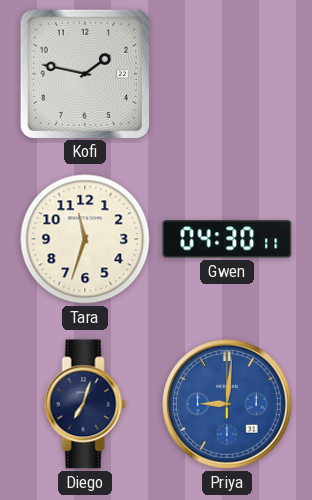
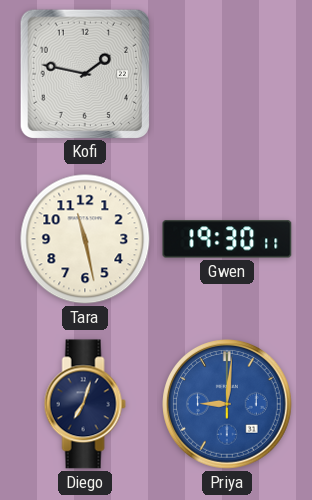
Tara: 11:33 -> 11:28
Gwen: 04:30 -> 19:30
